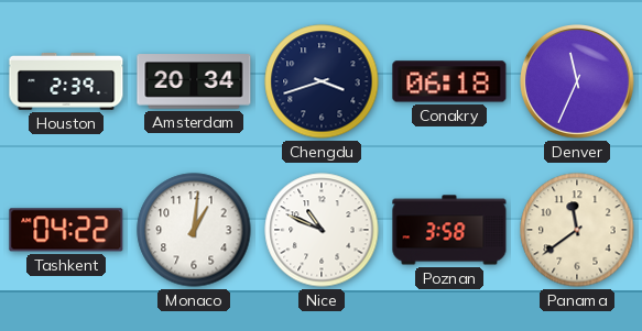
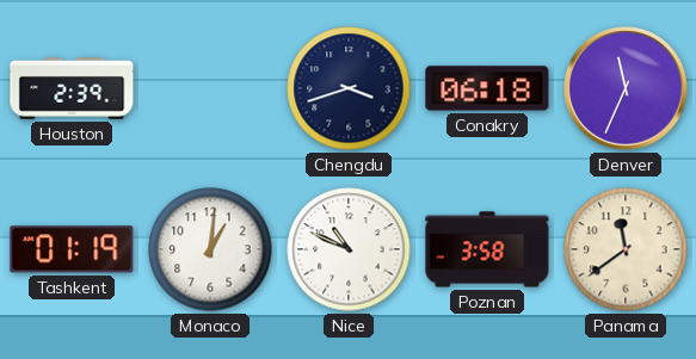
Amsterdam: 20:34 -> none
Tashkent: 04:22 -> 01:19
